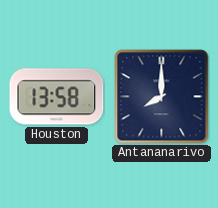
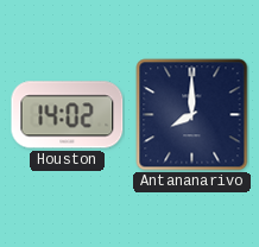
Houston: 13:58 -> 14:02
